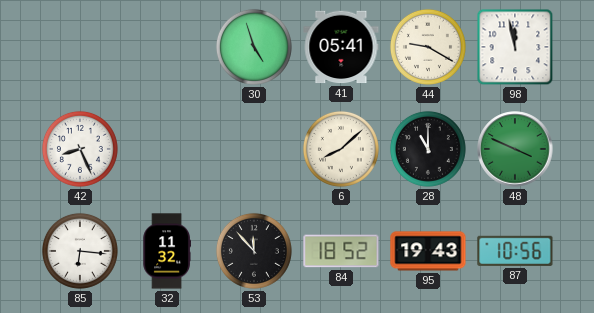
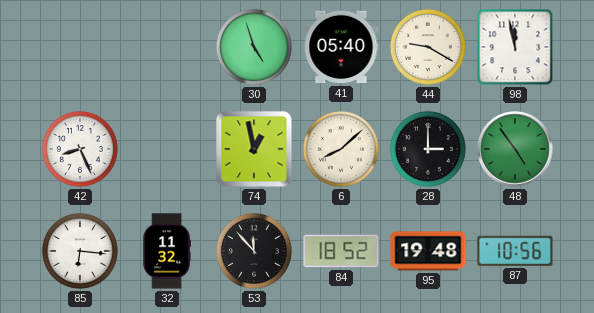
41: 05:41 -> 05:40
74: none -> 12:58
28: 11:00 -> 3:00
48: 3:49 -> 4:54
95: 19:43 -> 19:48
